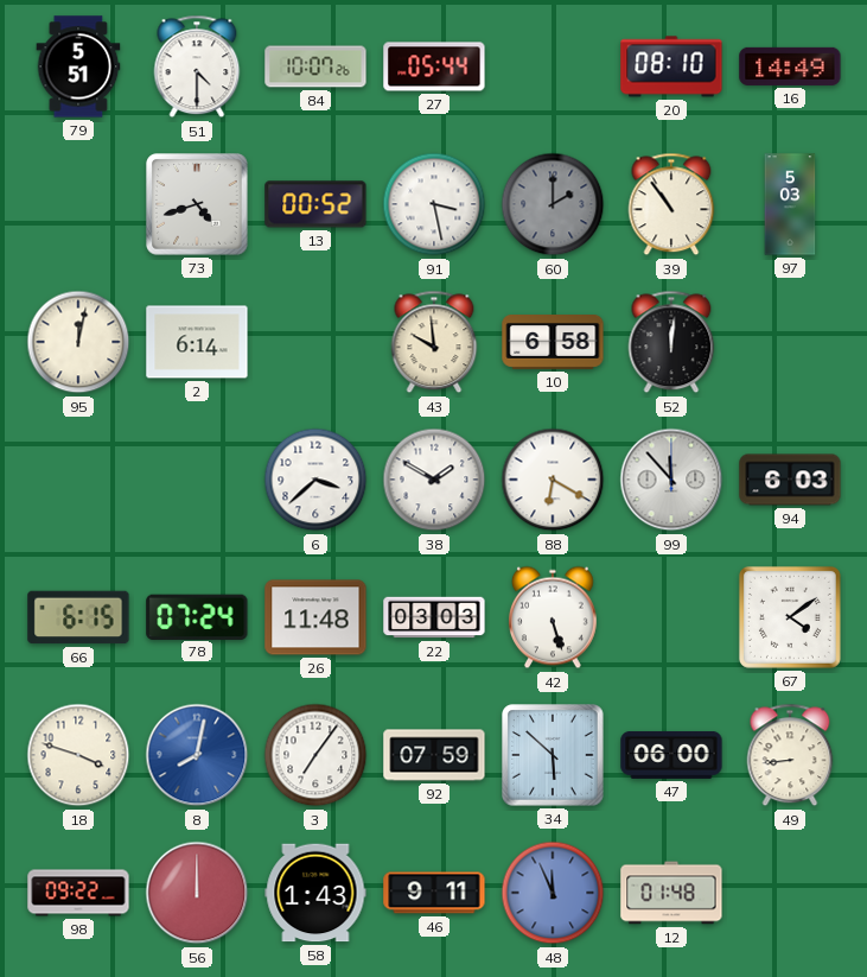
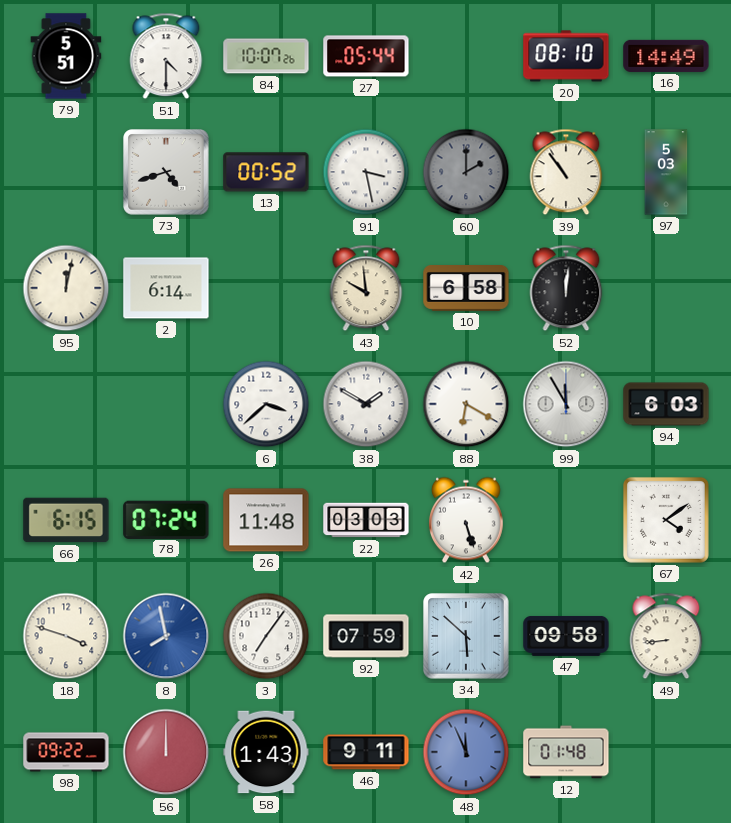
99: 11:53 -> 11:55
8: 8:02 -> 7:58
47: 06:00 -> 09:58
